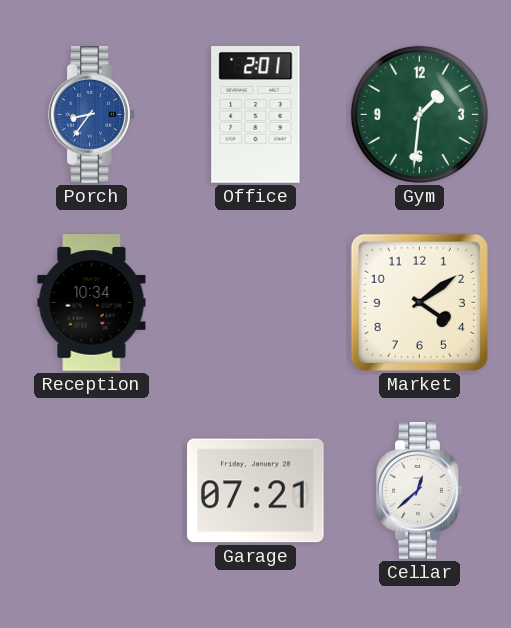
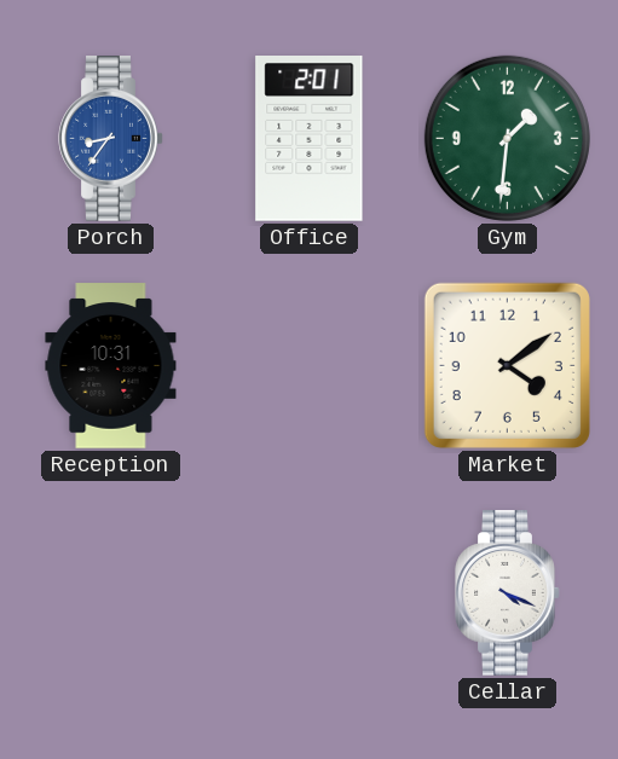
Reception: 10:34 -> 10:31
Garage: 07:21 -> none
Cellar: 12:38 -> 4:19
